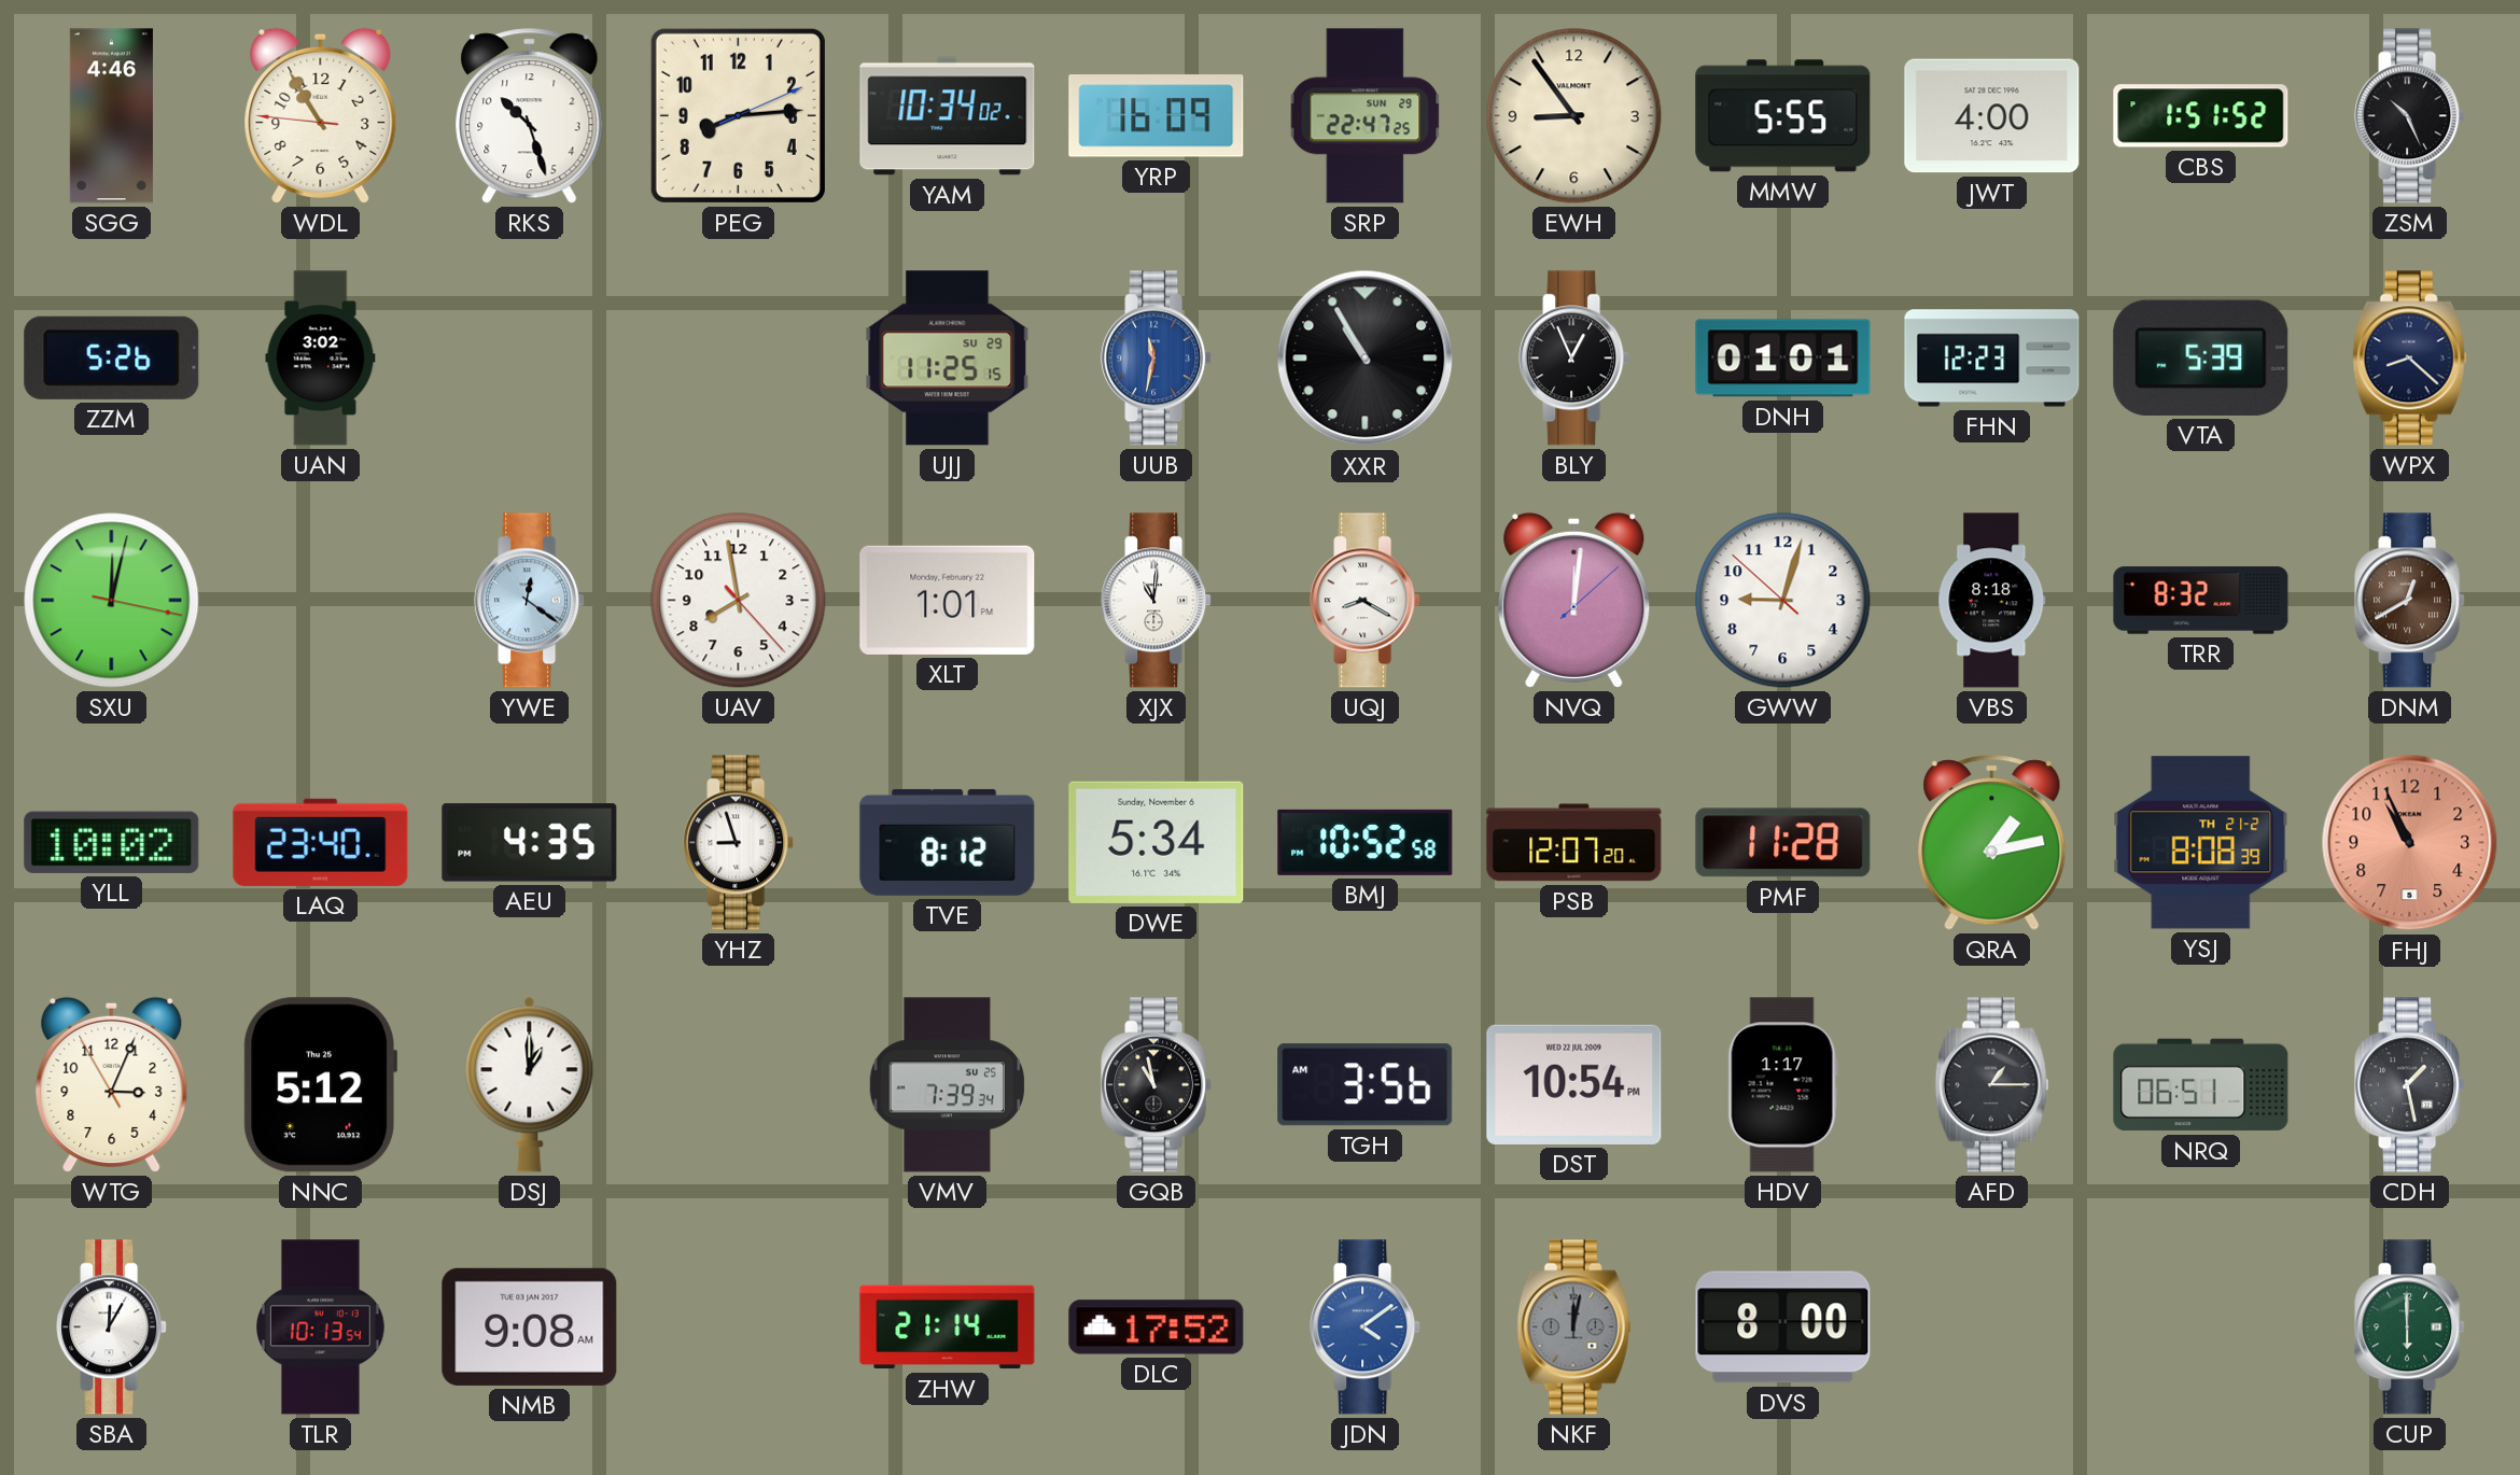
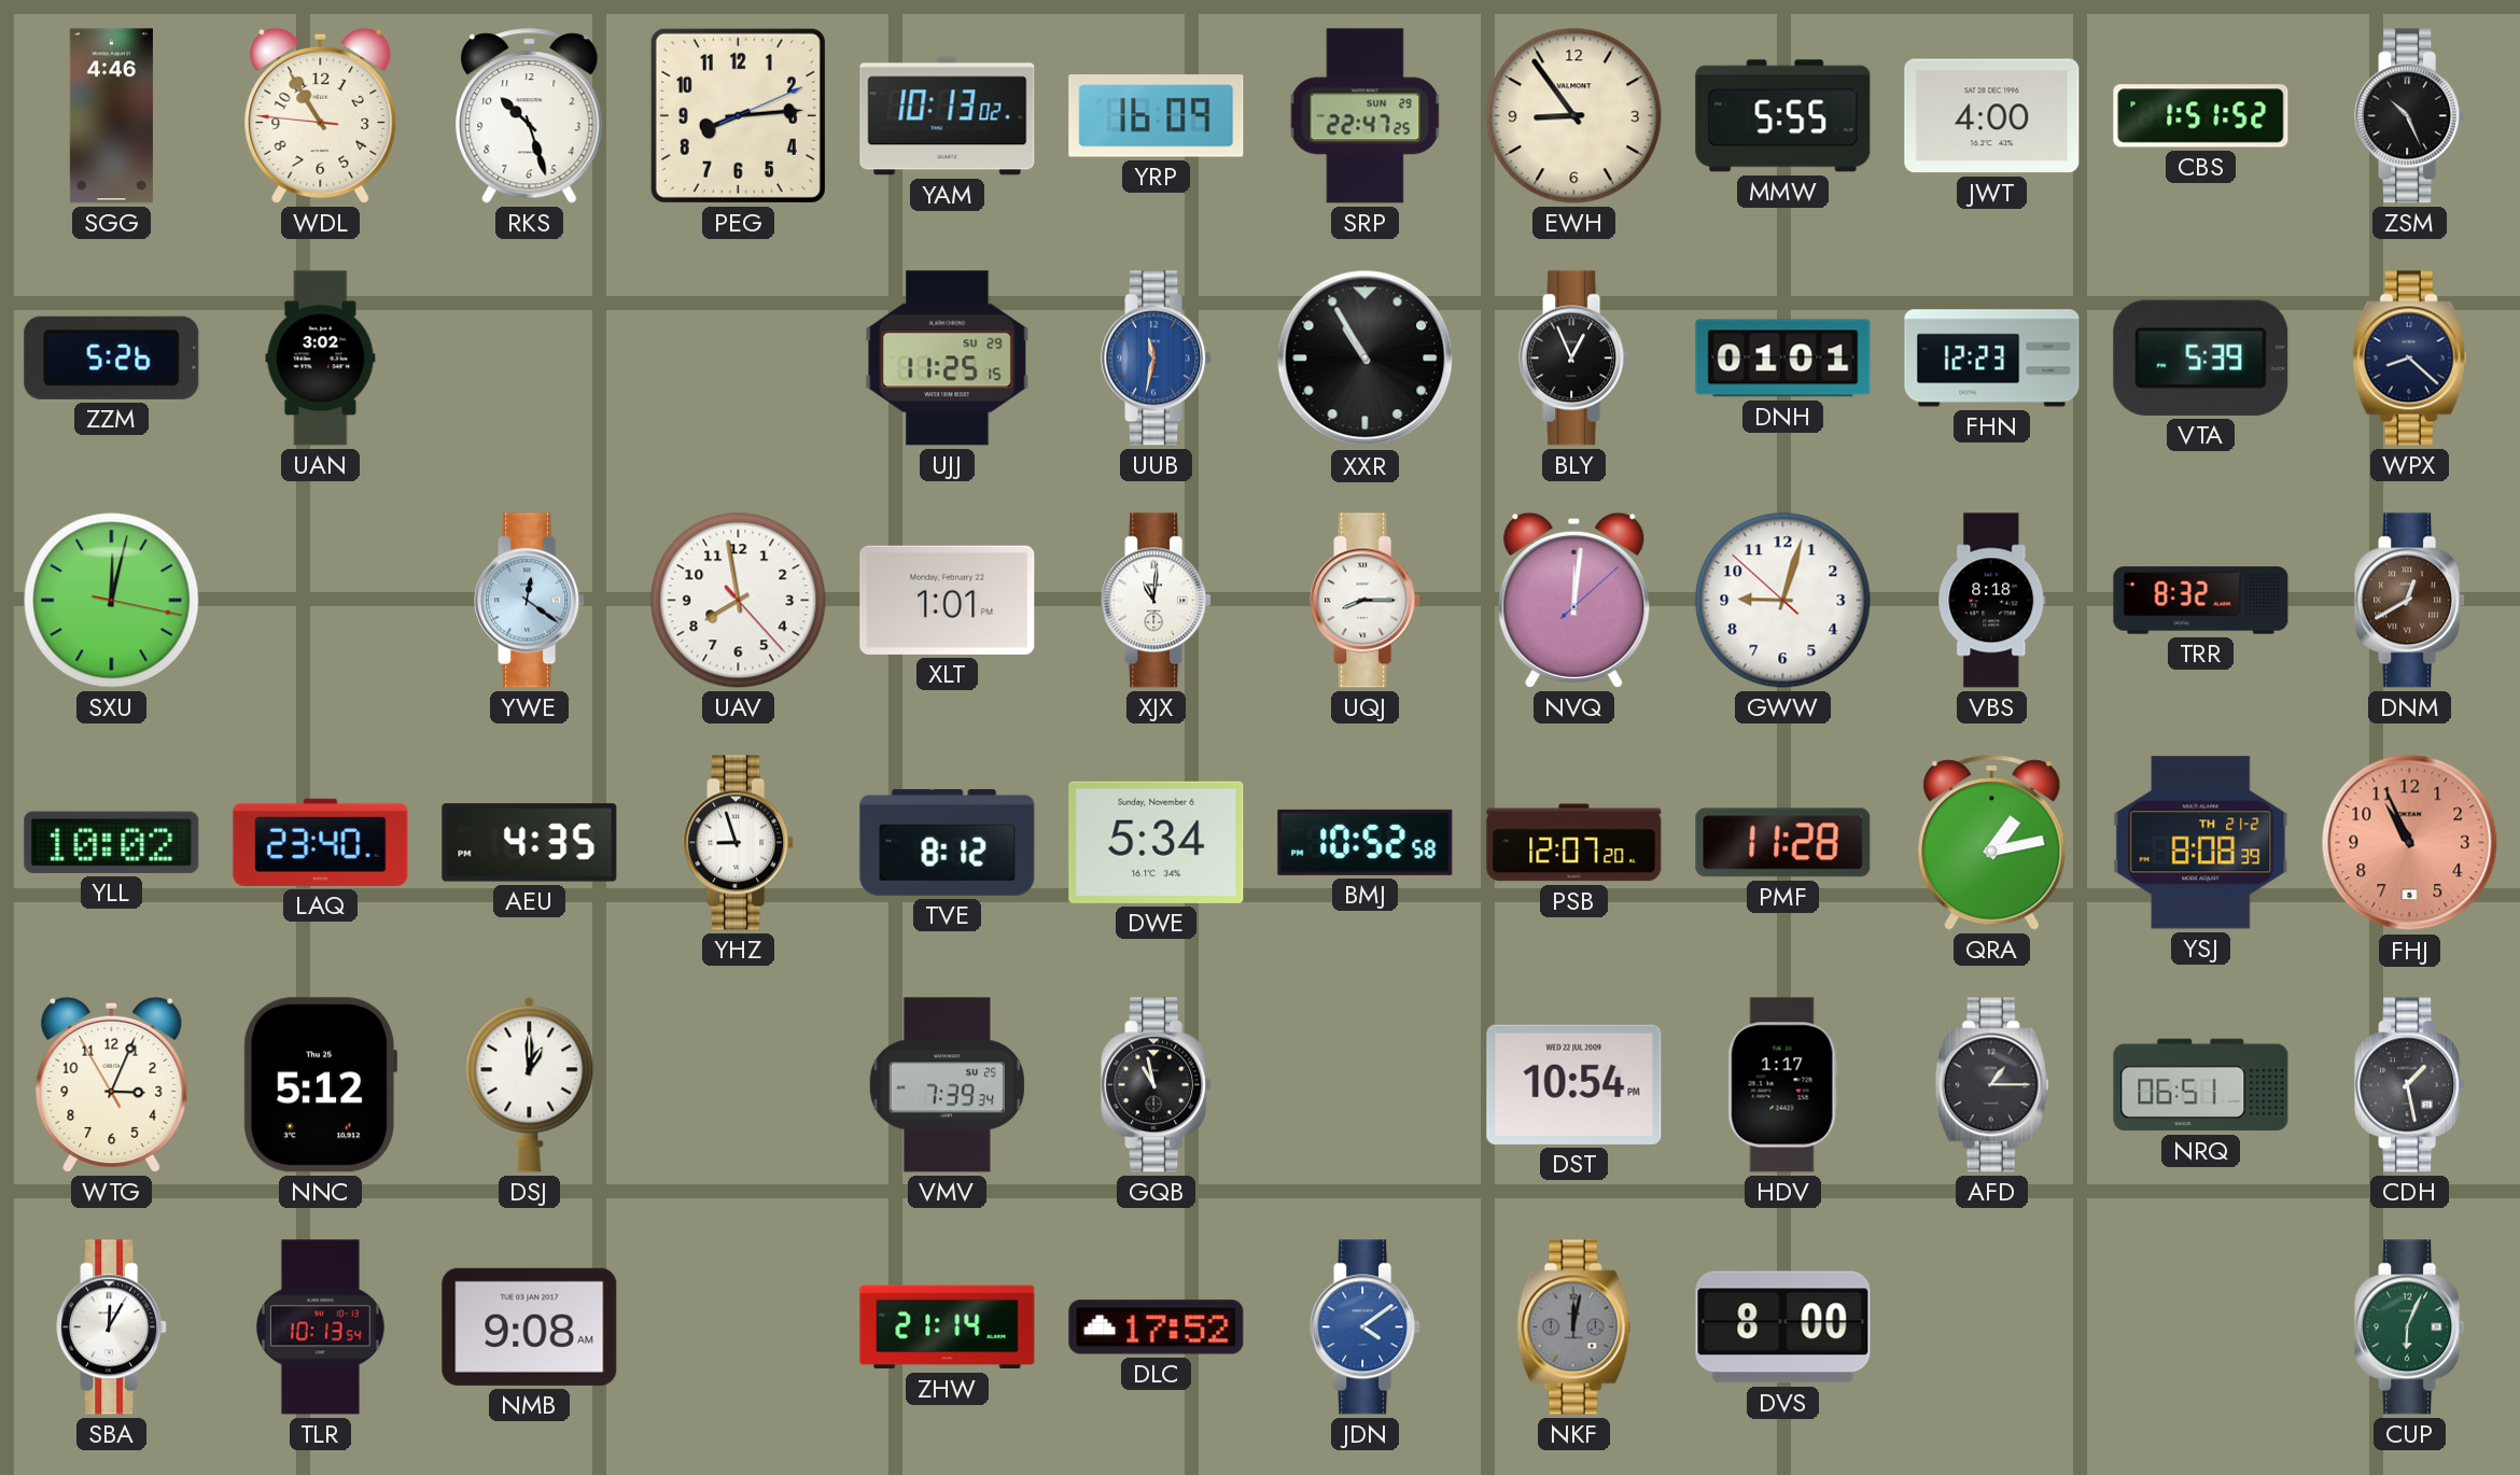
YAM: 10:34 -> 10:13
UQJ: 8:20 -> 8:15
TGH: 3:56 -> none
CUP: 6:00 -> 6:04
